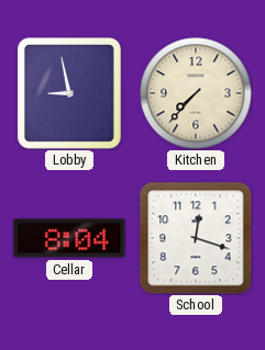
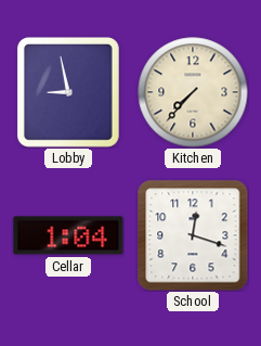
Cellar: 8:04 -> 1:04
